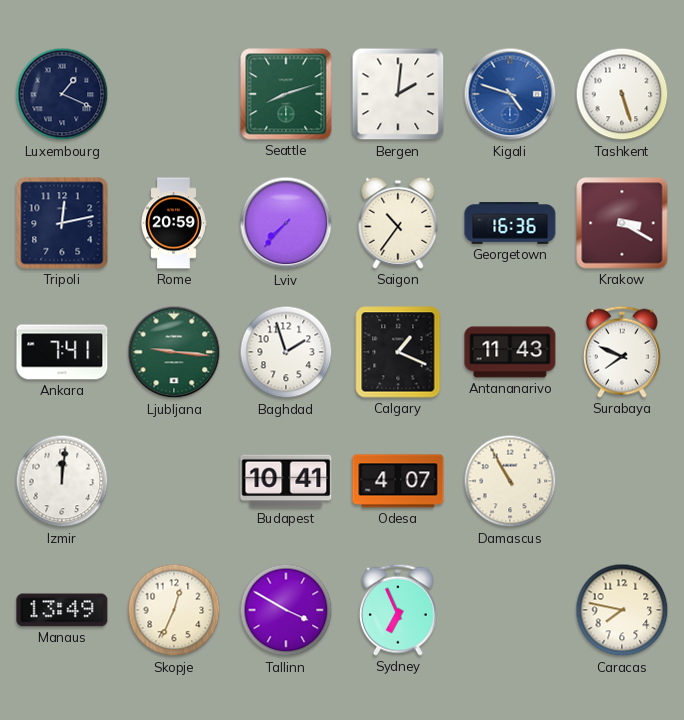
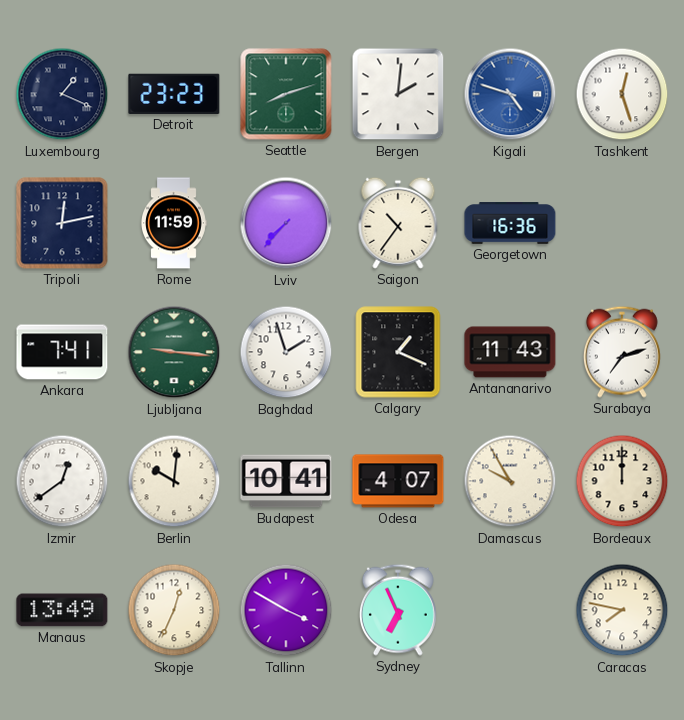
Detroit: none -> 23:23
Tashkent: 5:27 -> 12:27
Rome: 20:59 -> 11:59
Krakow: 3:20 -> none
Surabaya: 7:49 -> 7:12
Izmir: 12:01 -> 12:39
Berlin: none -> 10:01
Damascus: 10:55 -> 9:55
Bordeaux: none -> 12:00
